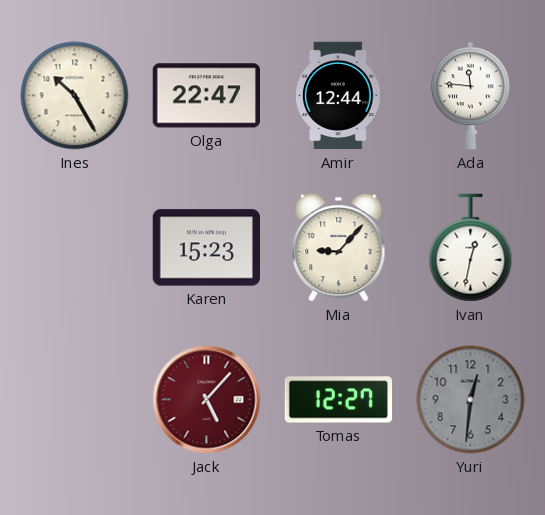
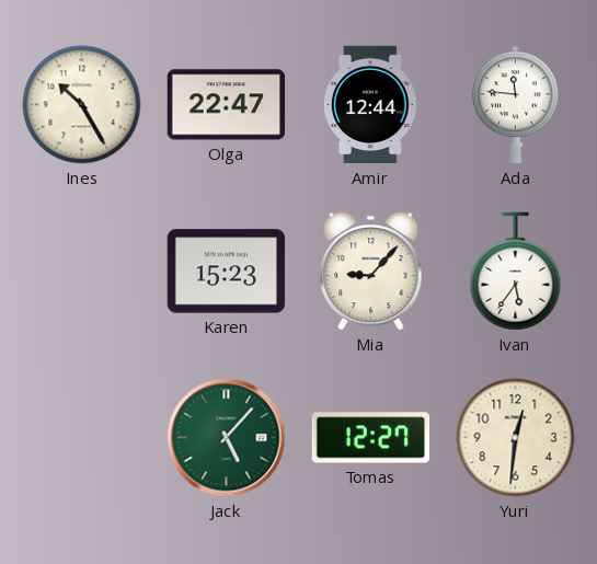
Ivan: 12:32 -> 5:36
Jack dial: burgundy -> green
Yuri dial: grey -> cream
